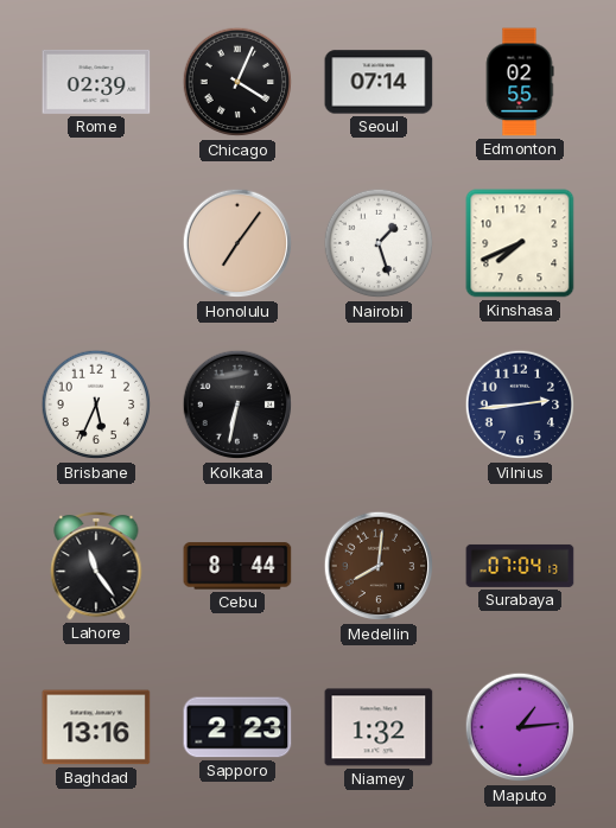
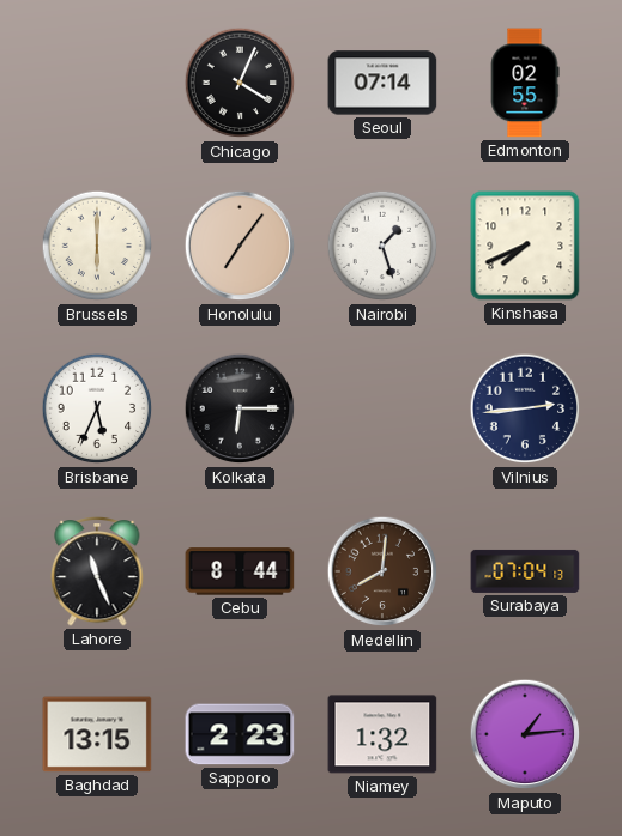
Rome: 02:39 -> none
Brussels: none -> 6:00
Kolkata: 6:32 -> 6:15
Lahore: 11:24 -> 11:26
Baghdad: 13:16 -> 13:15
